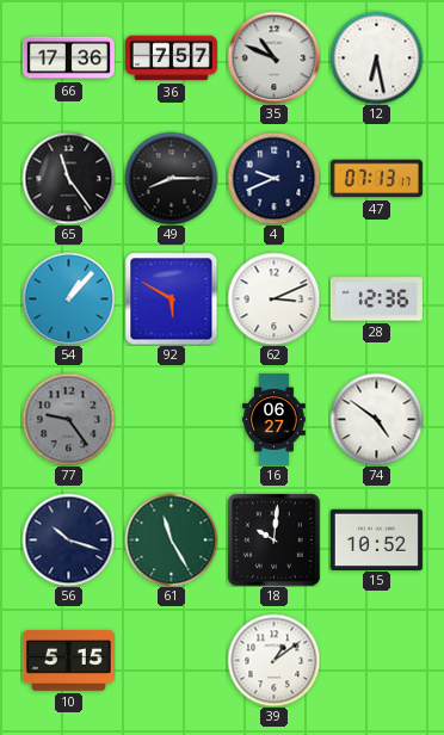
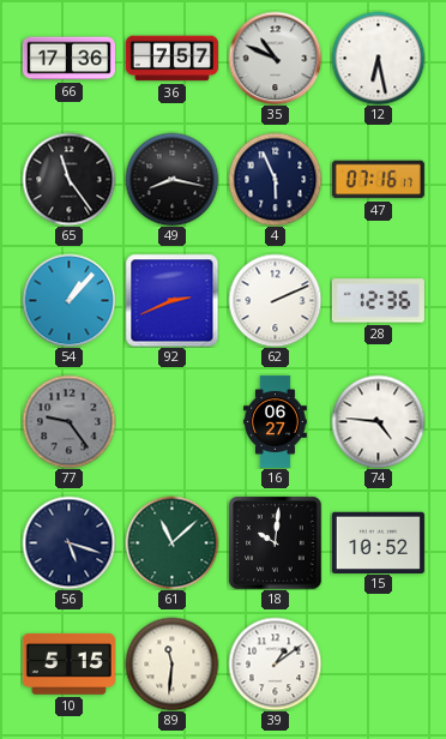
49: 8:15 -> 8:17
4: 9:41 -> 5:56
47: 07:13 -> 07:16
92: 5:50 -> 2:41
62: 3:11 -> 2:11
74: 4:51 -> 4:46
56: 10:18 -> 5:18
61: 11:25 -> 11:08
89: none -> 11:31
